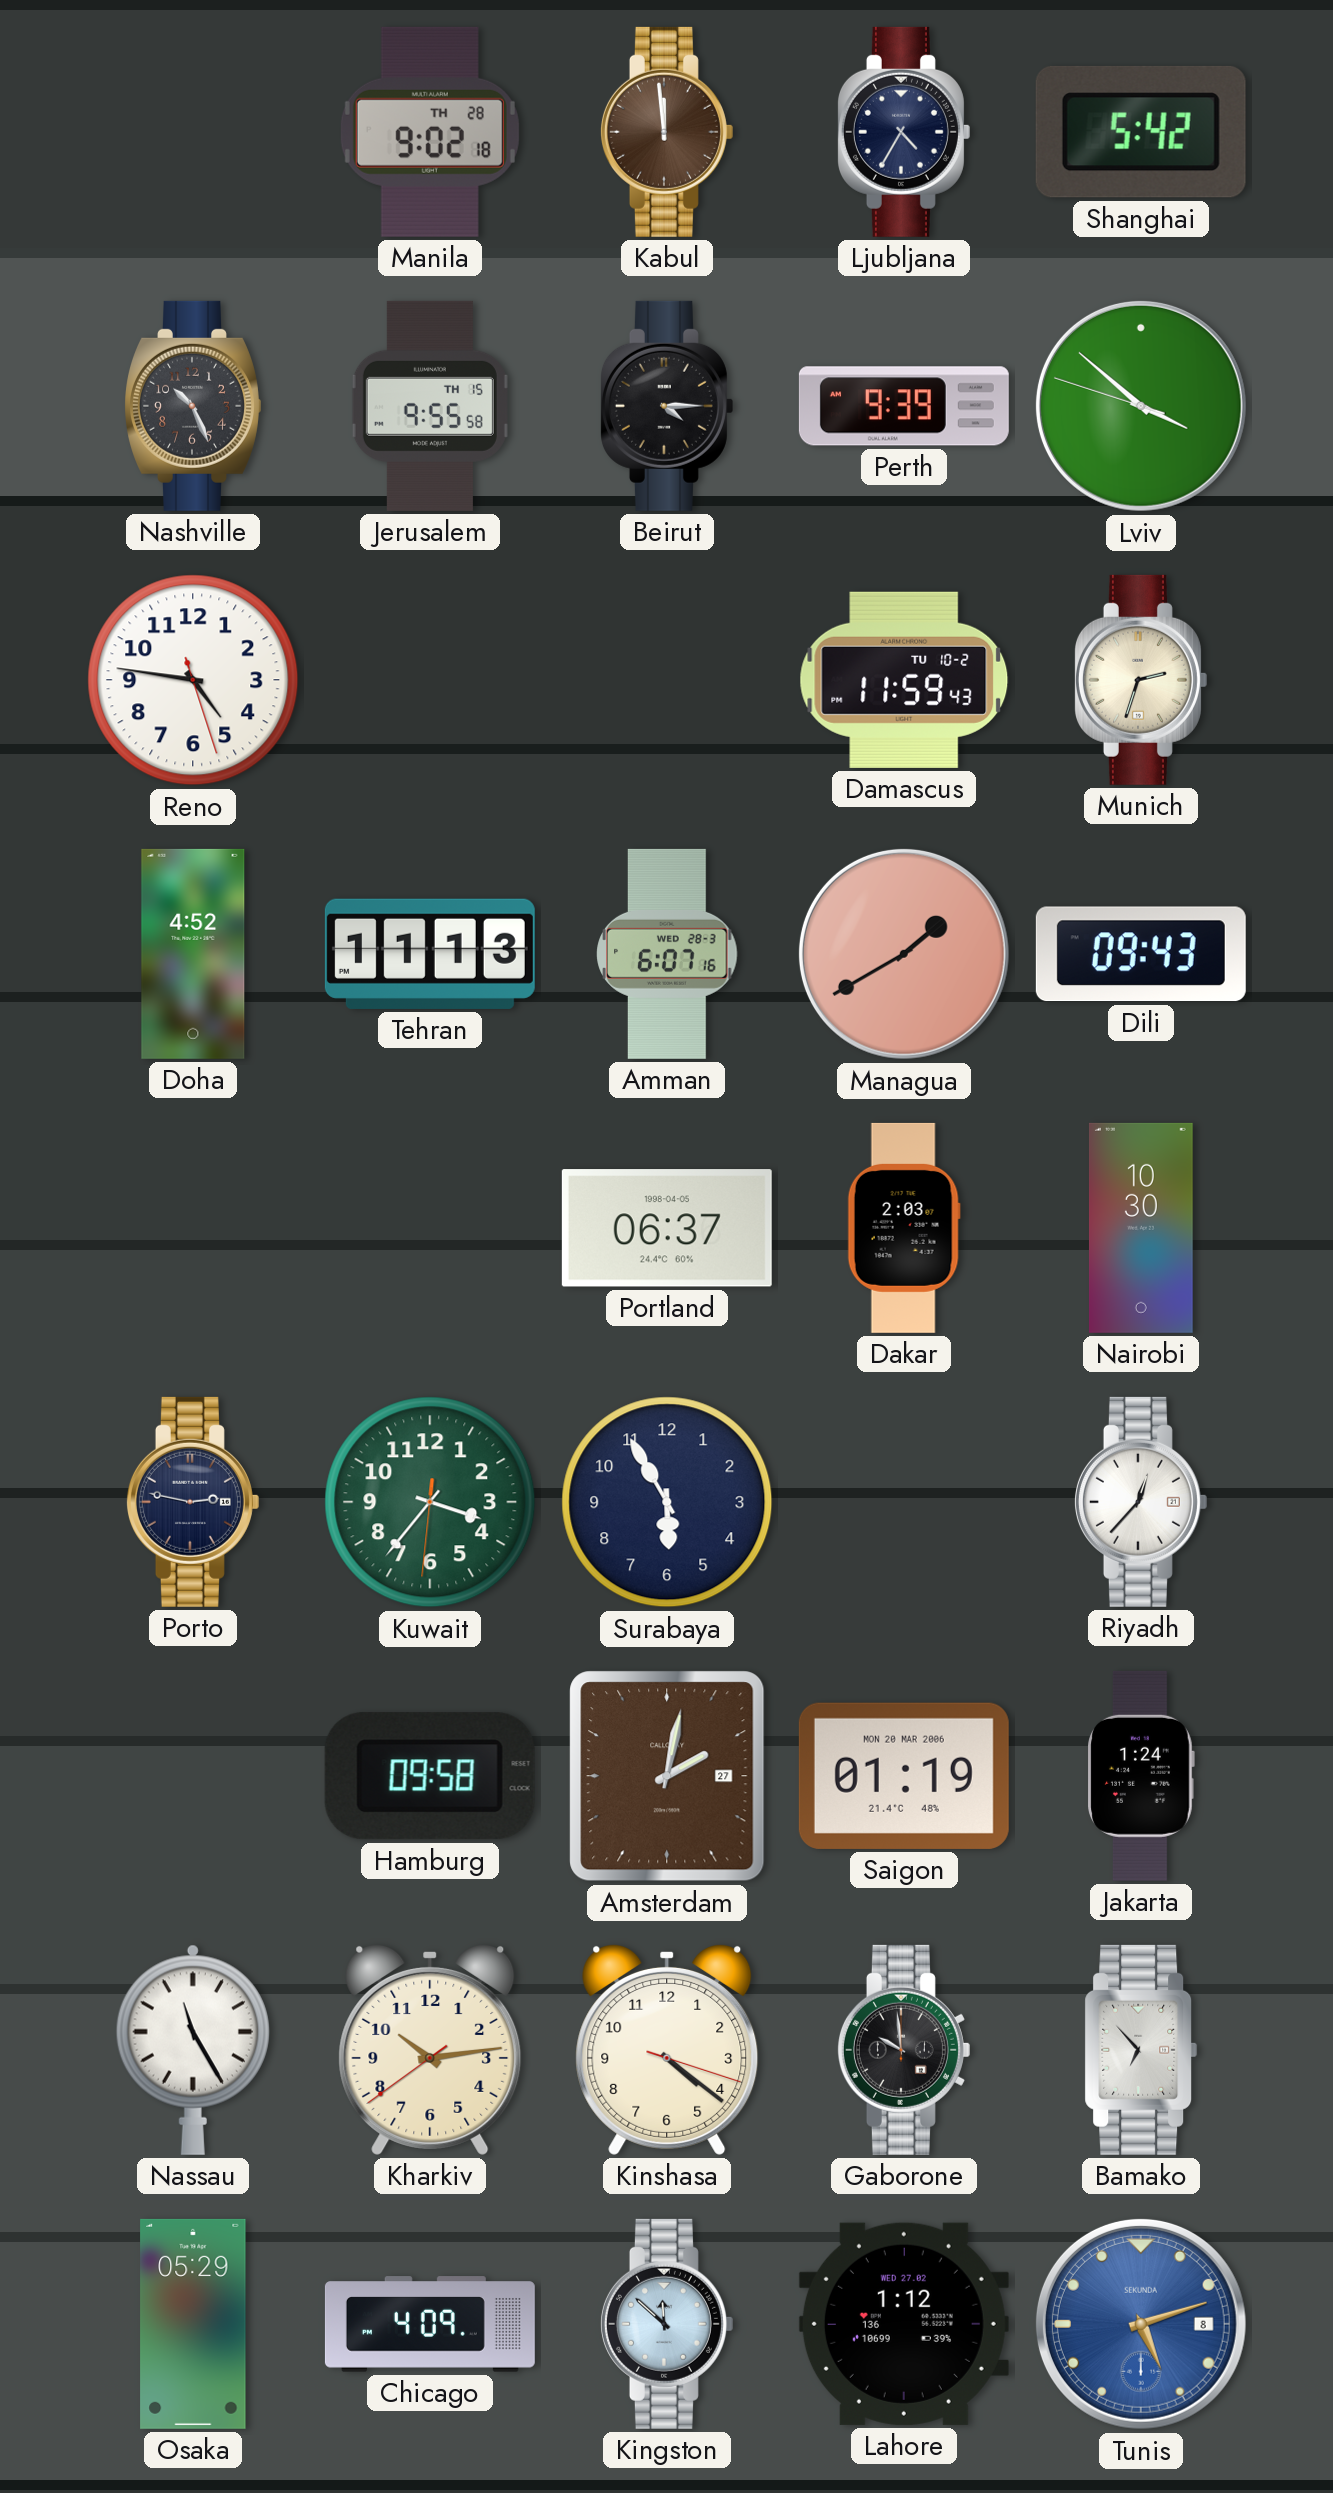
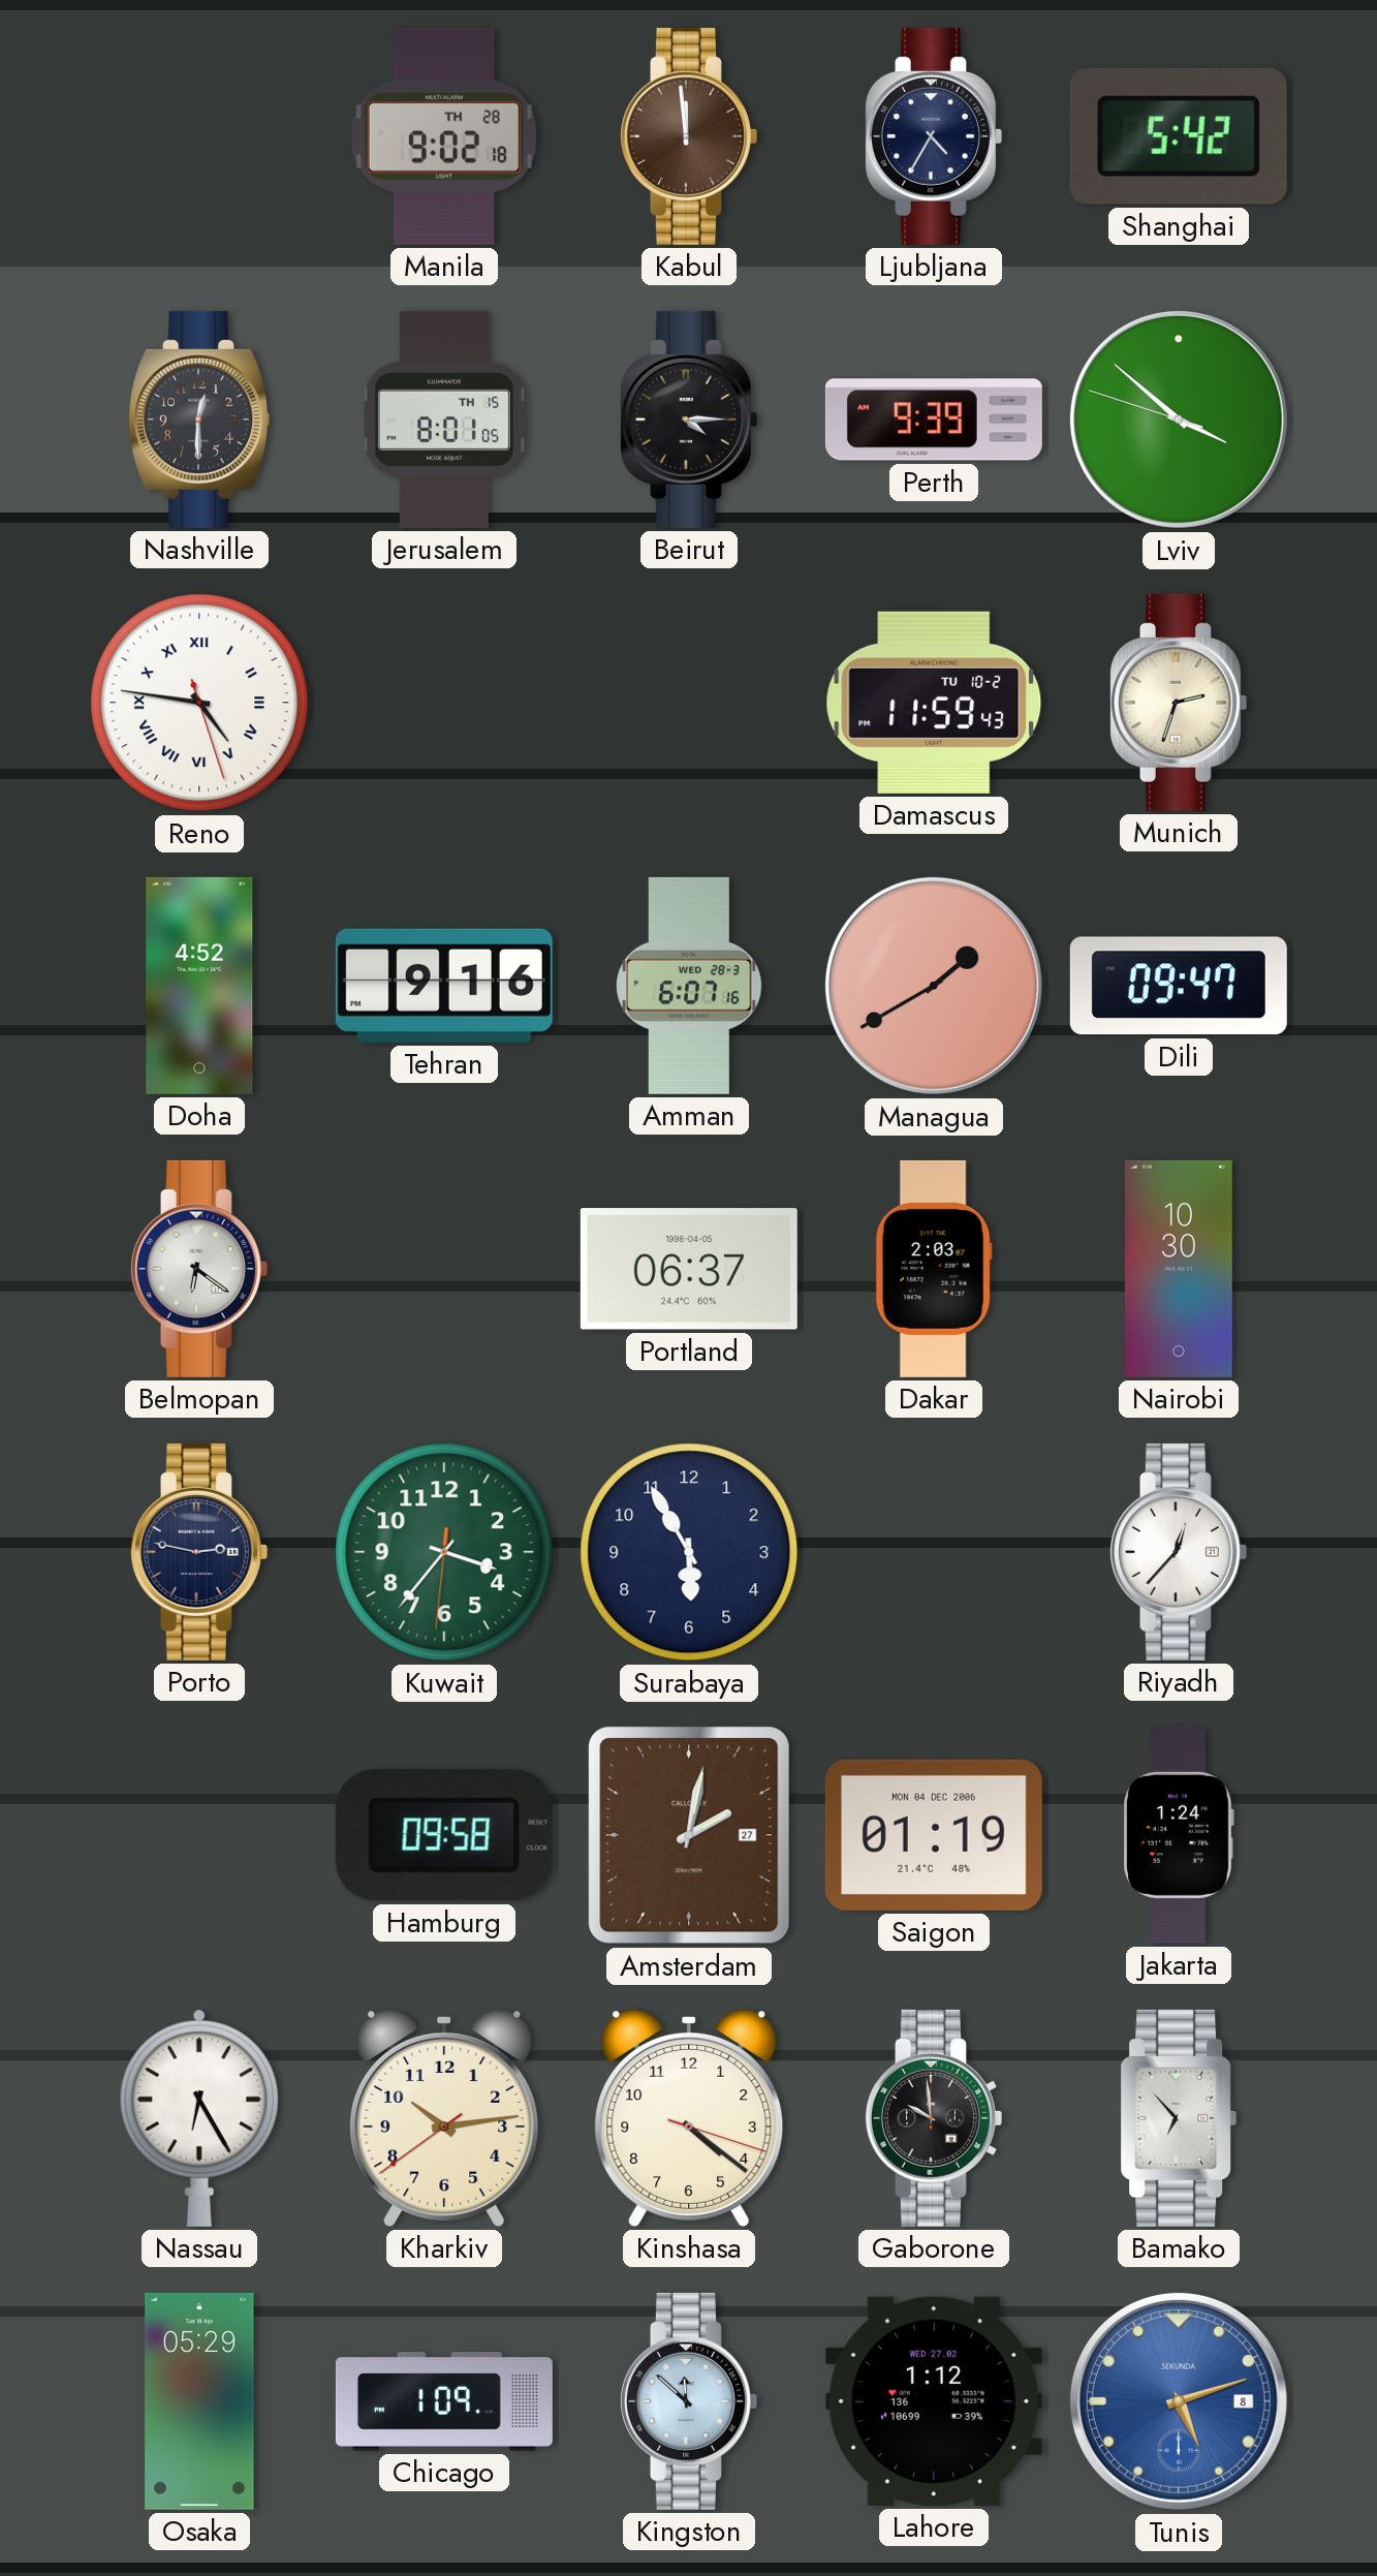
Nashville: 10:26 -> 12:30
Jerusalem: 9:55 -> 8:01
Reno numerals: Arabic -> Roman
Tehran: 11:13 -> 9:16
Dili: 09:43 -> 09:47
Belmopan: none -> 6:21
Saigon date: MON 20 MAR 2006 -> MON 04 DEC 2006
Nassau: 11:25 -> 6:25
Chicago: 4:09 -> 1:09
